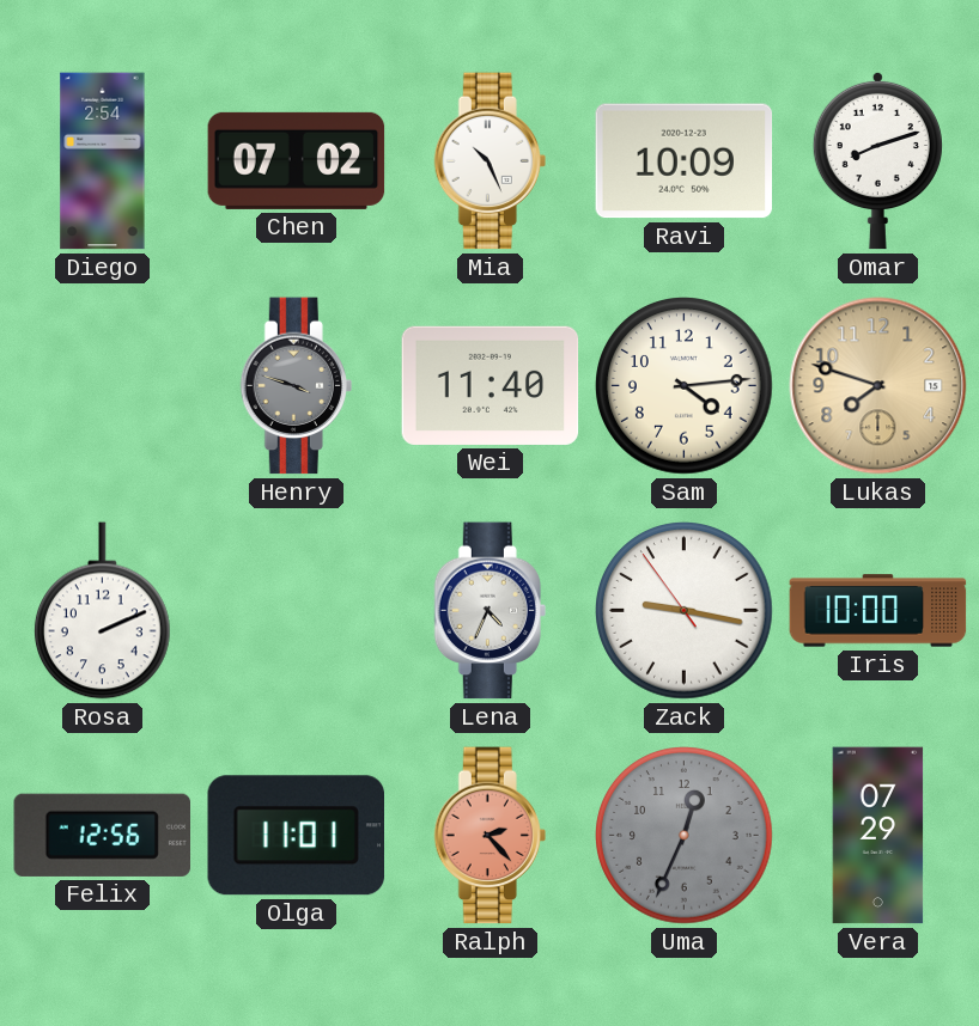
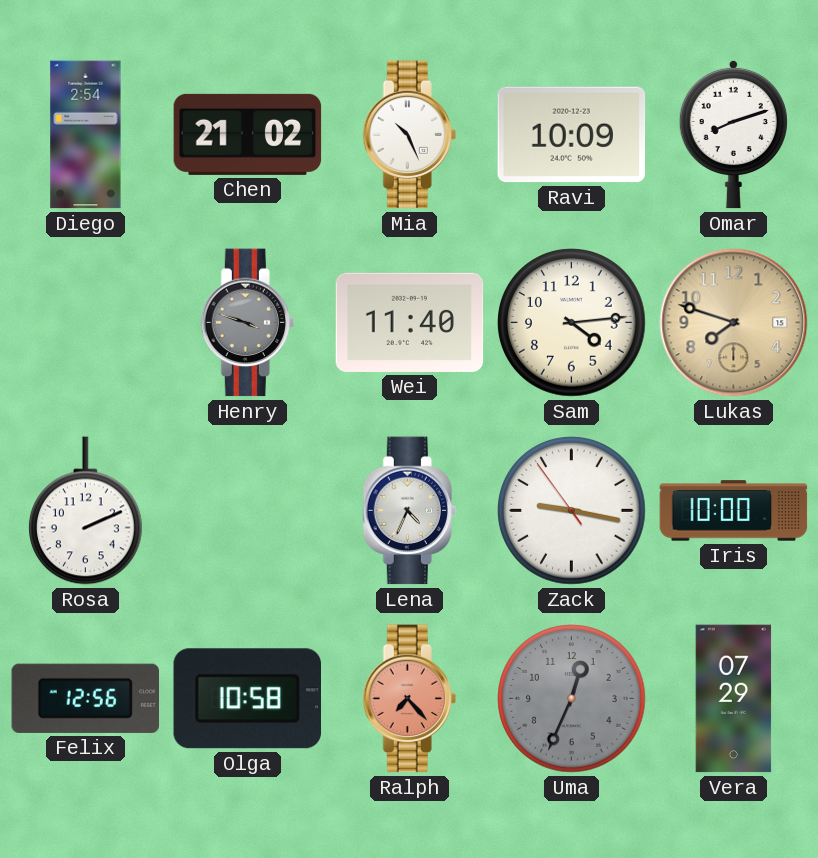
Chen: 07:02 -> 21:02
Olga: 11:01 -> 10:58
Ralph: 2:23 -> 7:23
